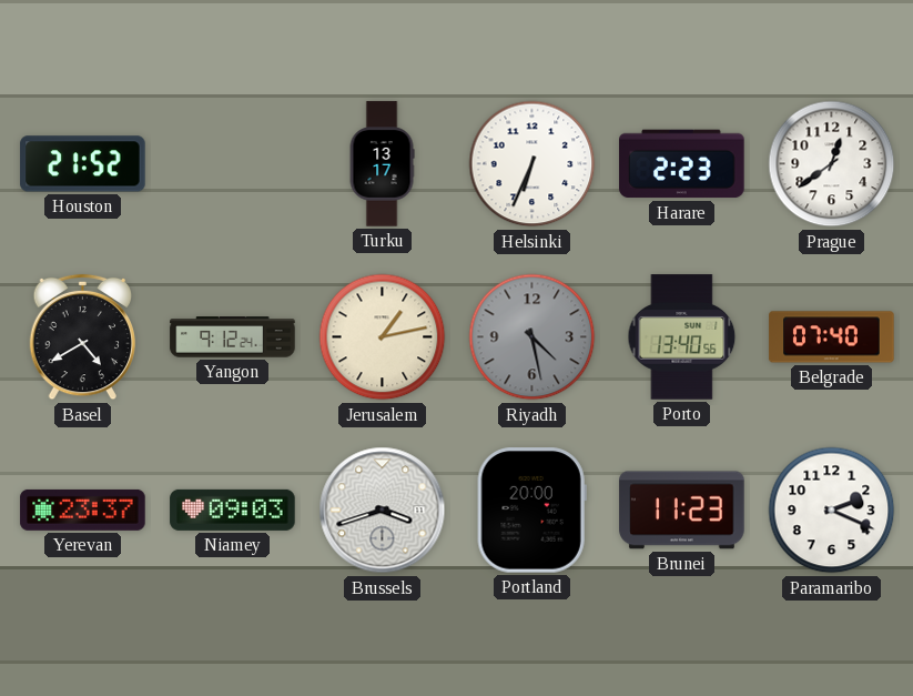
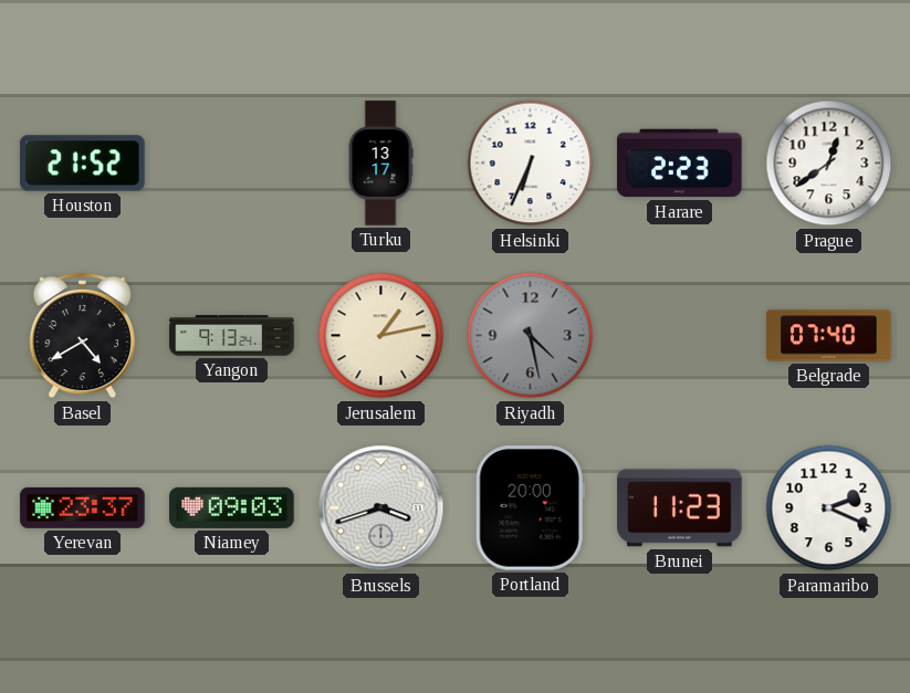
Yangon: 9:12 -> 9:13
Porto: 13:40 -> none
